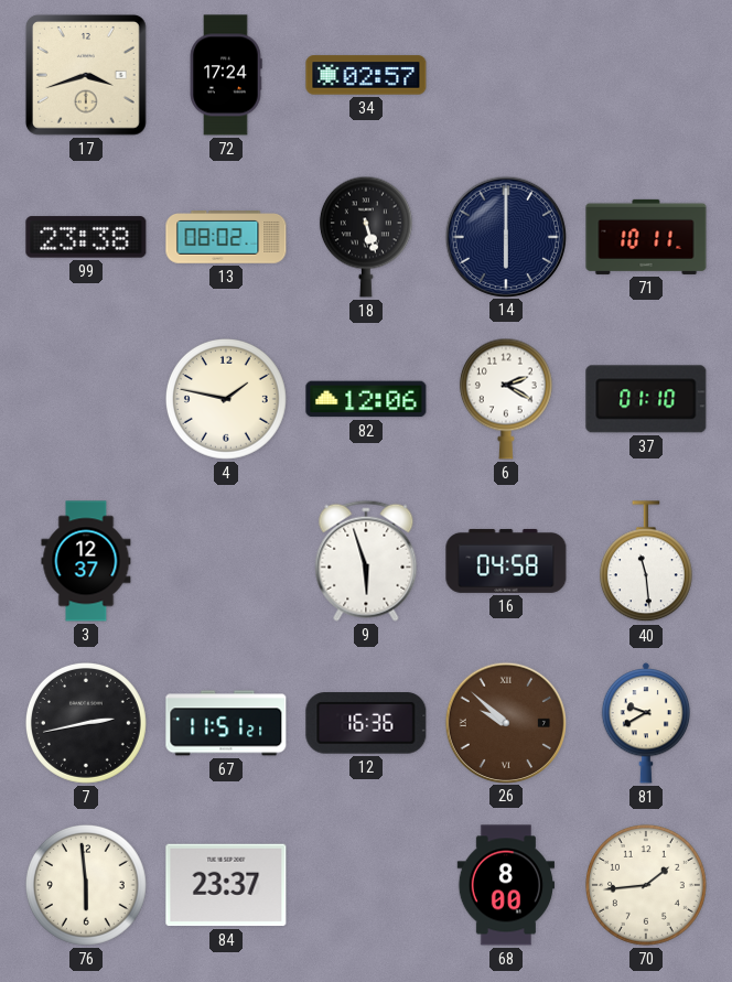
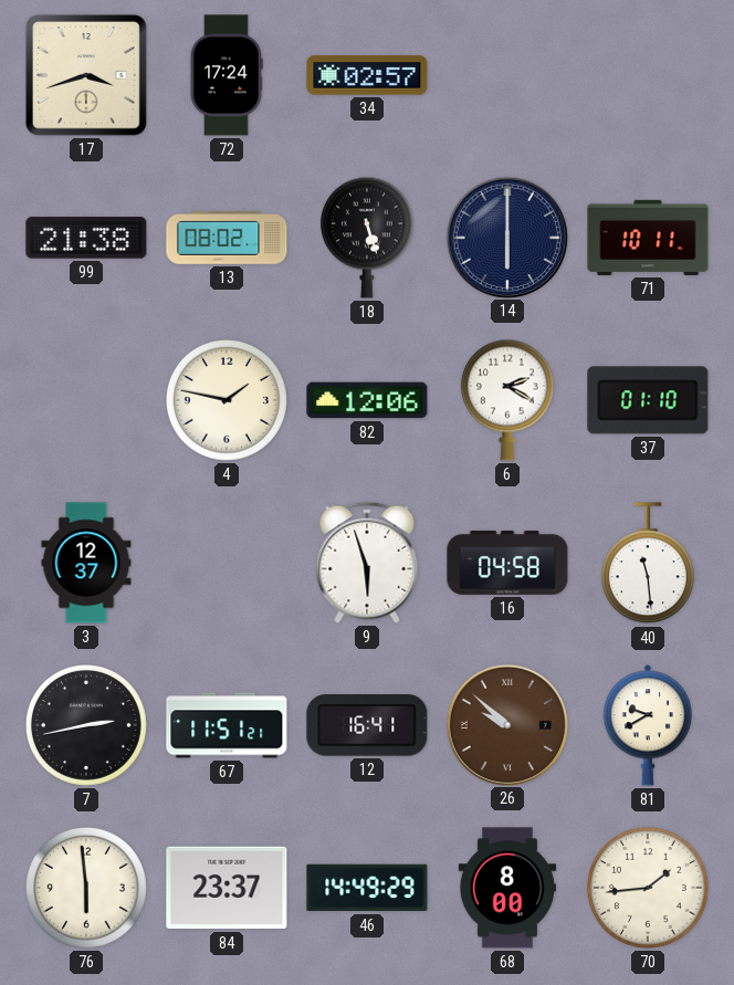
99: 23:38 -> 21:38
12: 16:36 -> 16:41
46: none -> 14:49
